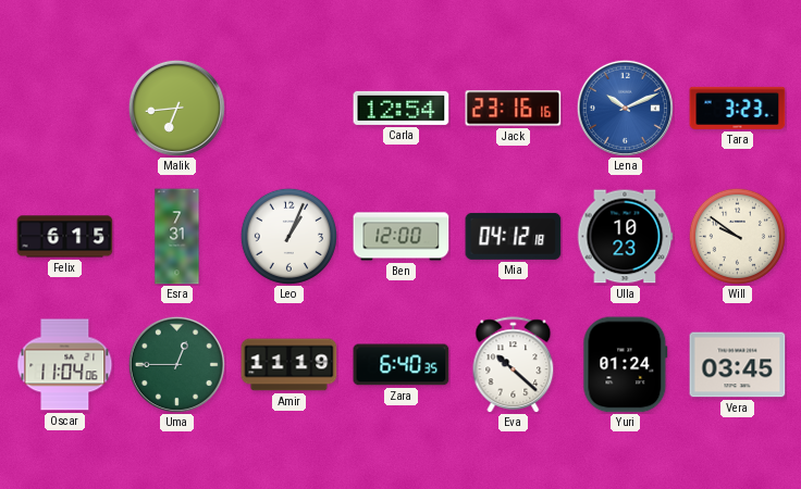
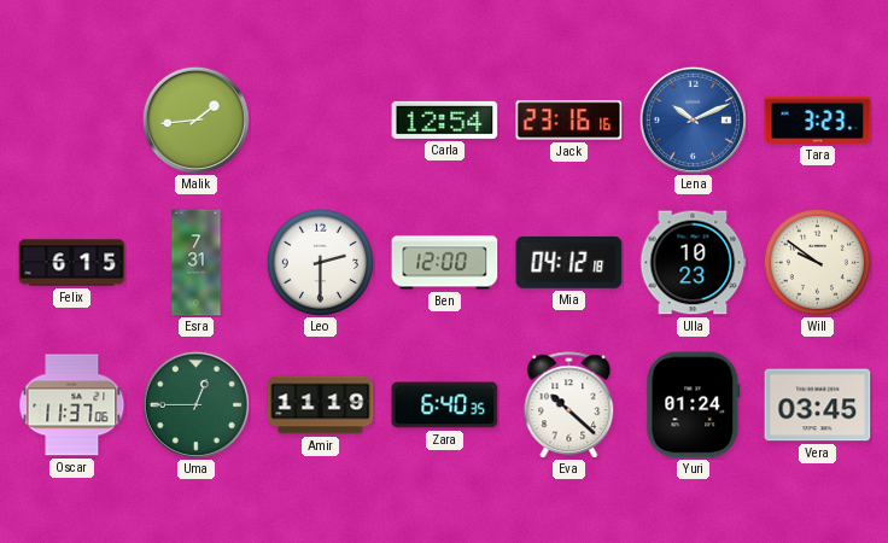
Malik: 6:44 -> 1:44
Leo: 1:04 -> 2:30
Oscar: 11:04 -> 11:37
